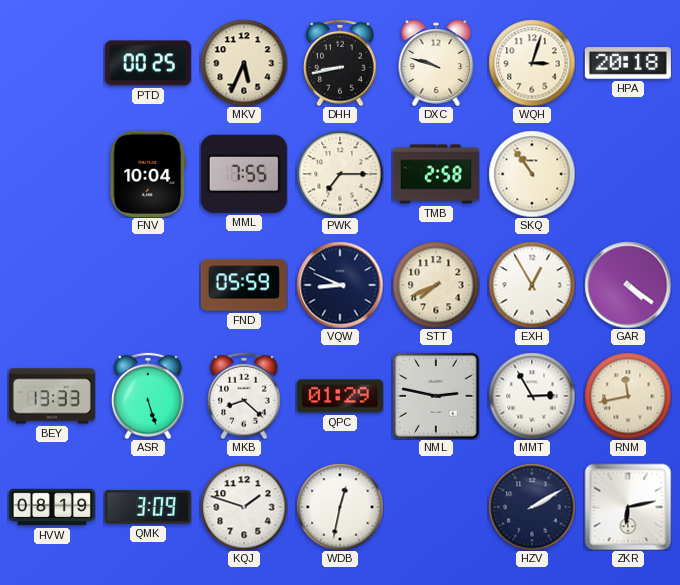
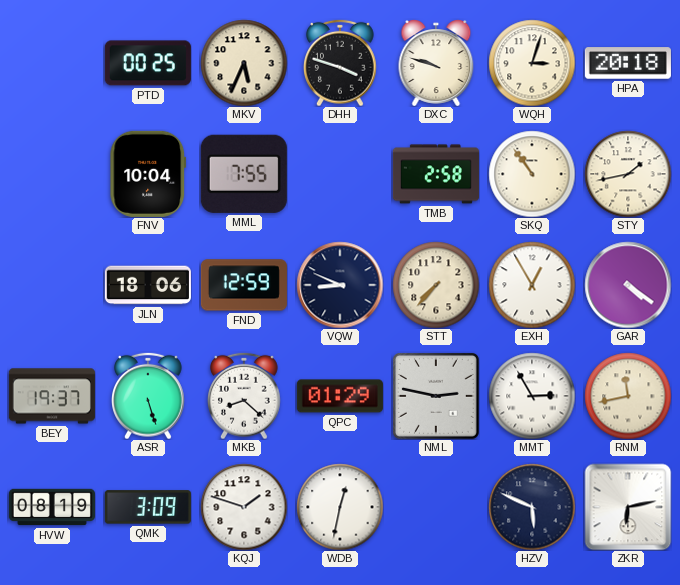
DHH: 8:43 -> 3:48
PWK: 7:15 -> none
STY: none -> 1:43
JLN: none -> 18:06
FND: 05:59 -> 12:59
STT: 7:41 -> 7:37
BEY: 13:33 -> 19:37
HZV: 2:10 -> 5:49
